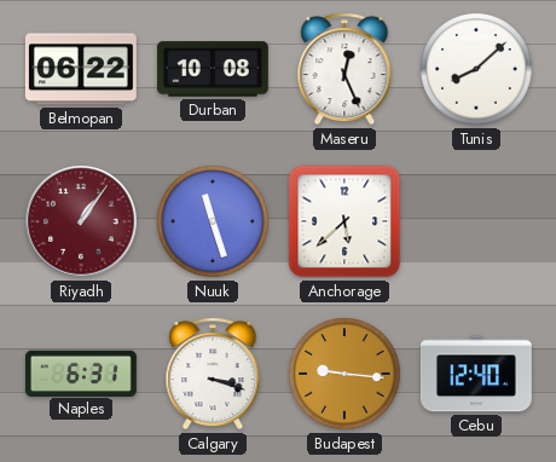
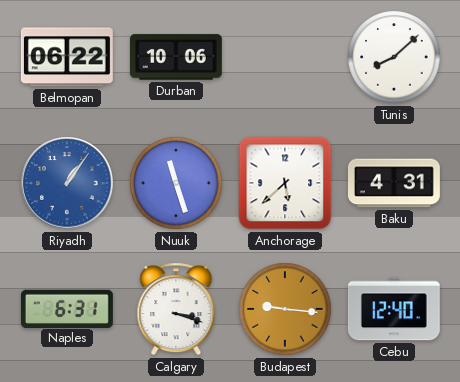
Durban: 10:08 -> 10:06
Maseru: 12:26 -> none
Riyadh dial: burgundy -> blue
Baku: none -> 4:31
